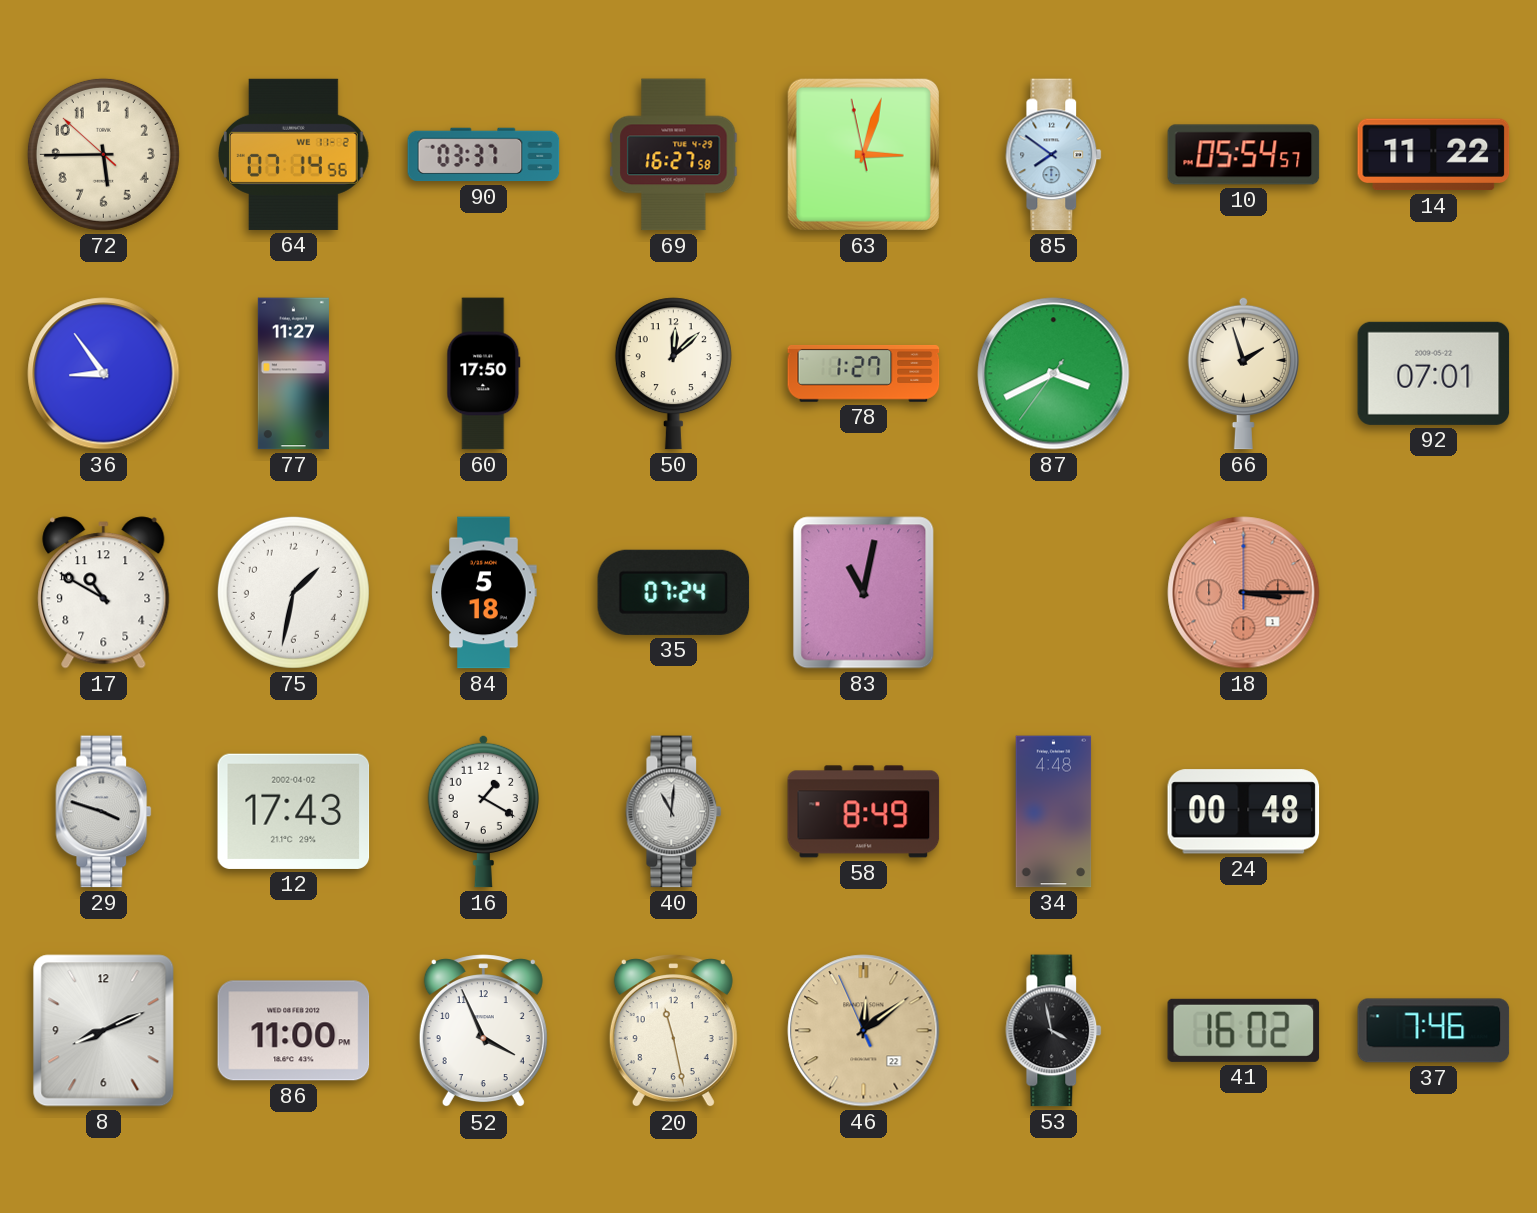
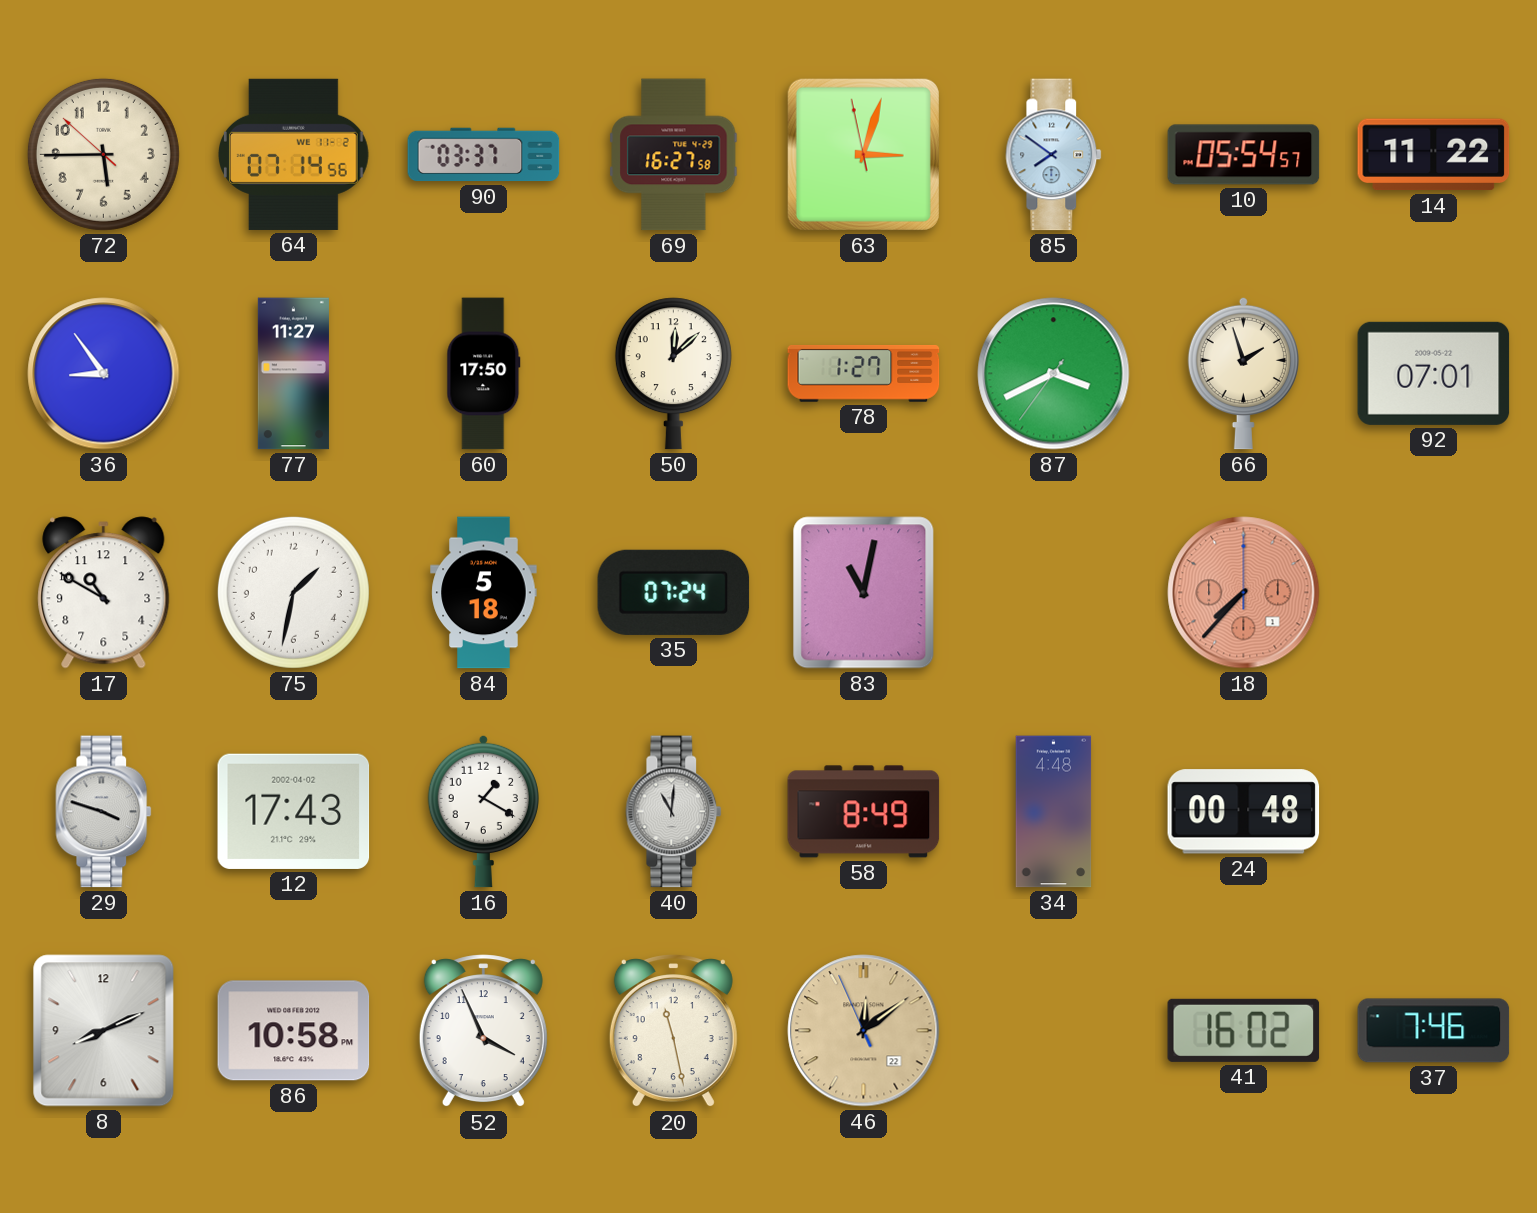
18: 3:15 -> 7:37
86: 11:00 -> 10:58
53: 3:58 -> none
